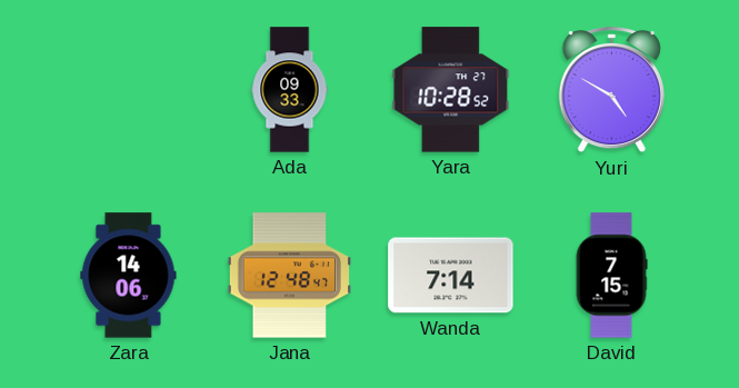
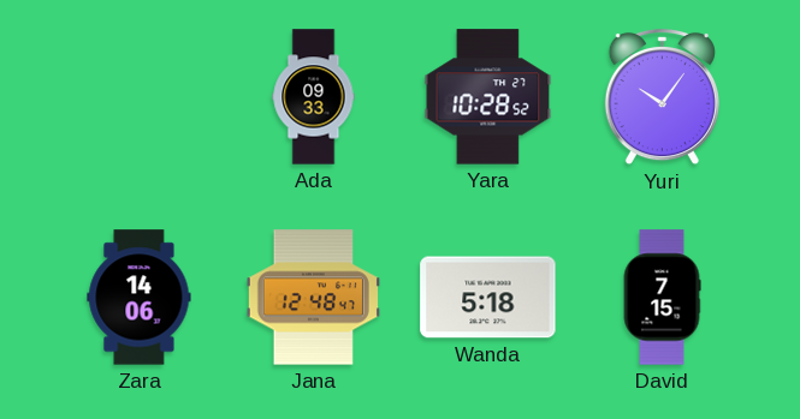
Yuri: 4:50 -> 10:06
Wanda: 7:14 -> 5:18
